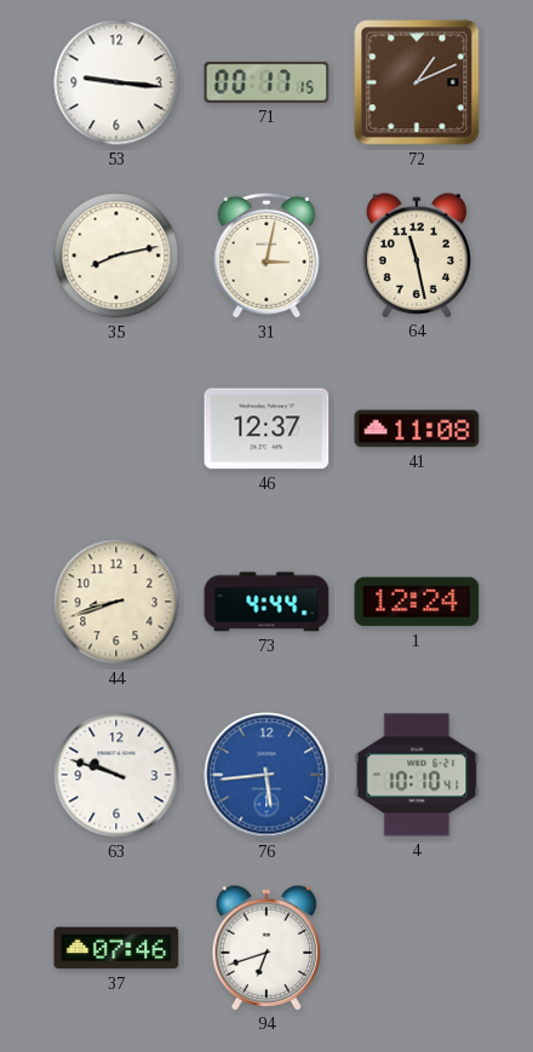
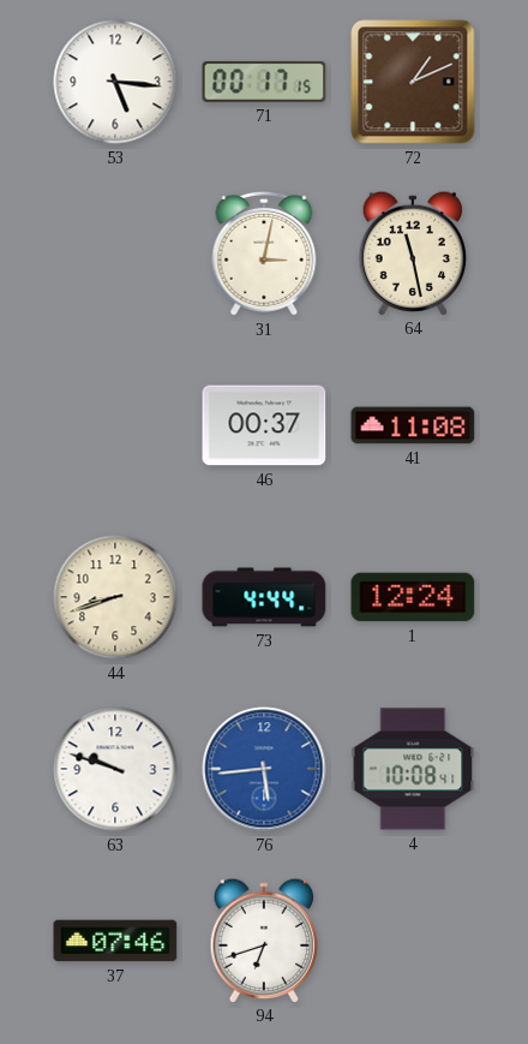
53: 9:16 -> 5:16
35: 8:13 -> none
46: 12:37 -> 00:37
4: 10:10 -> 10:08
